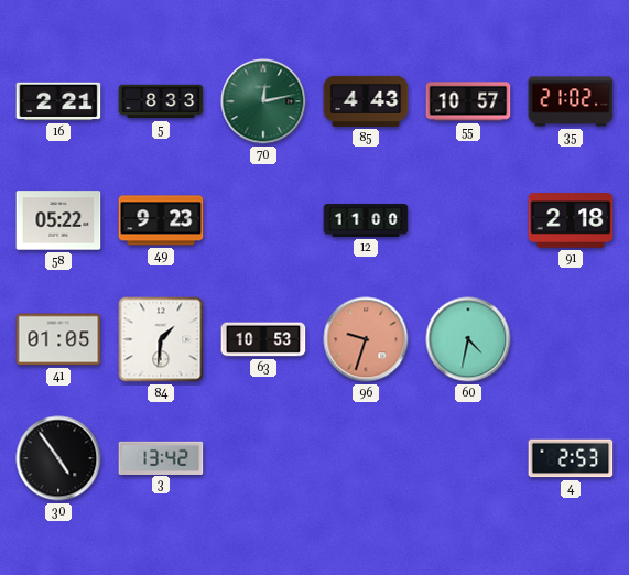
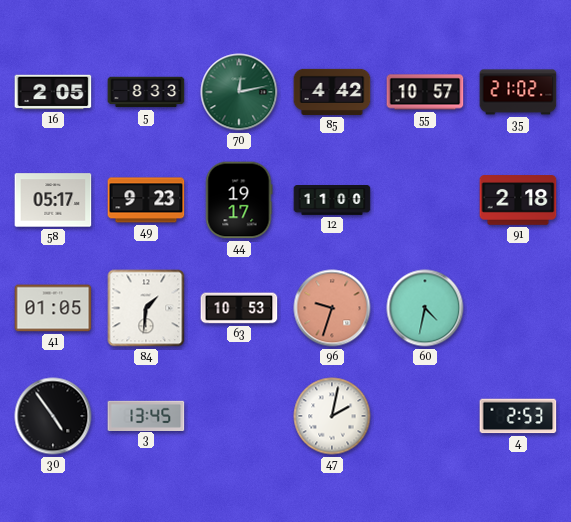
16: 2:21 -> 2:05
85: 4:43 -> 4:42
58: 05:22 -> 05:17
44: none -> 19:17
3: 13:42 -> 13:45
47: none -> 2:02
